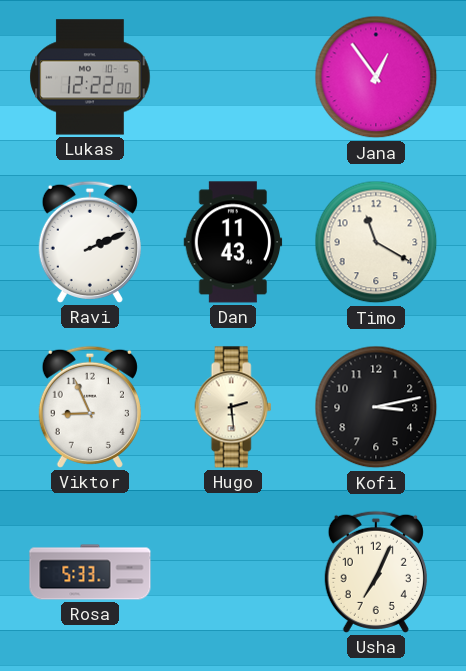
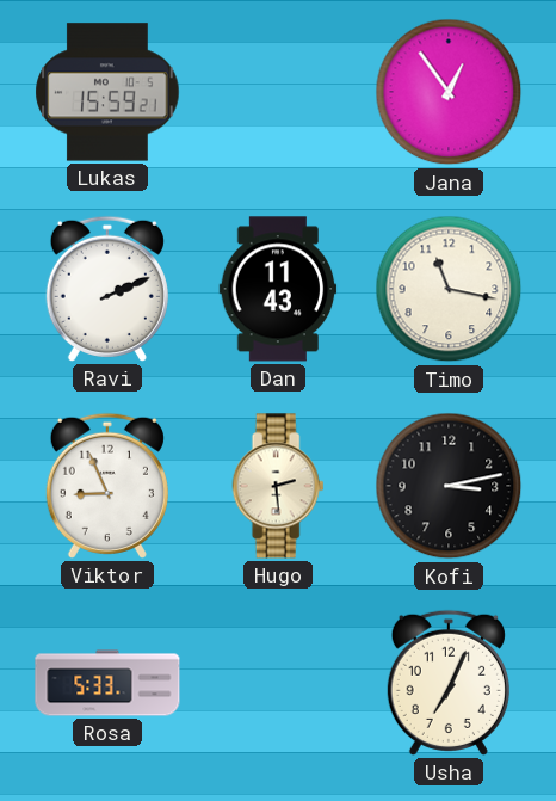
Lukas: 12:22 -> 15:59
Timo: 11:20 -> 11:17
